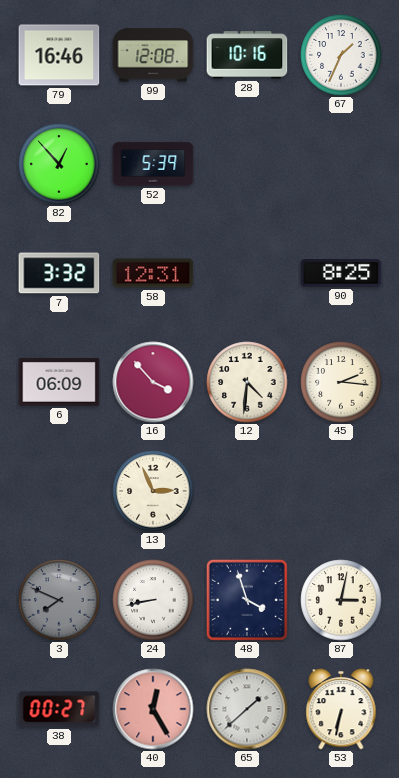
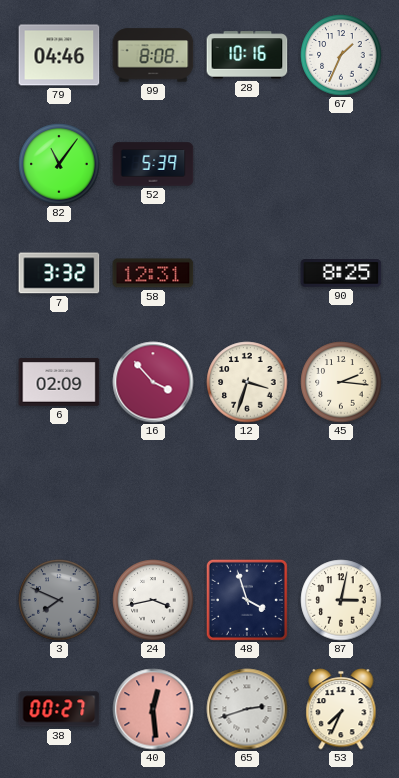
79: 16:46 -> 04:46
99: 12:08 -> 8:08
82: 12:53 -> 11:06
6: 06:09 -> 02:09
12: 4:31 -> 3:33
13: 2:56 -> none
24: 8:43 -> 3:43
40: 12:25 -> 12:29
65: 1:38 -> 2:42
53: 6:32 -> 7:34
